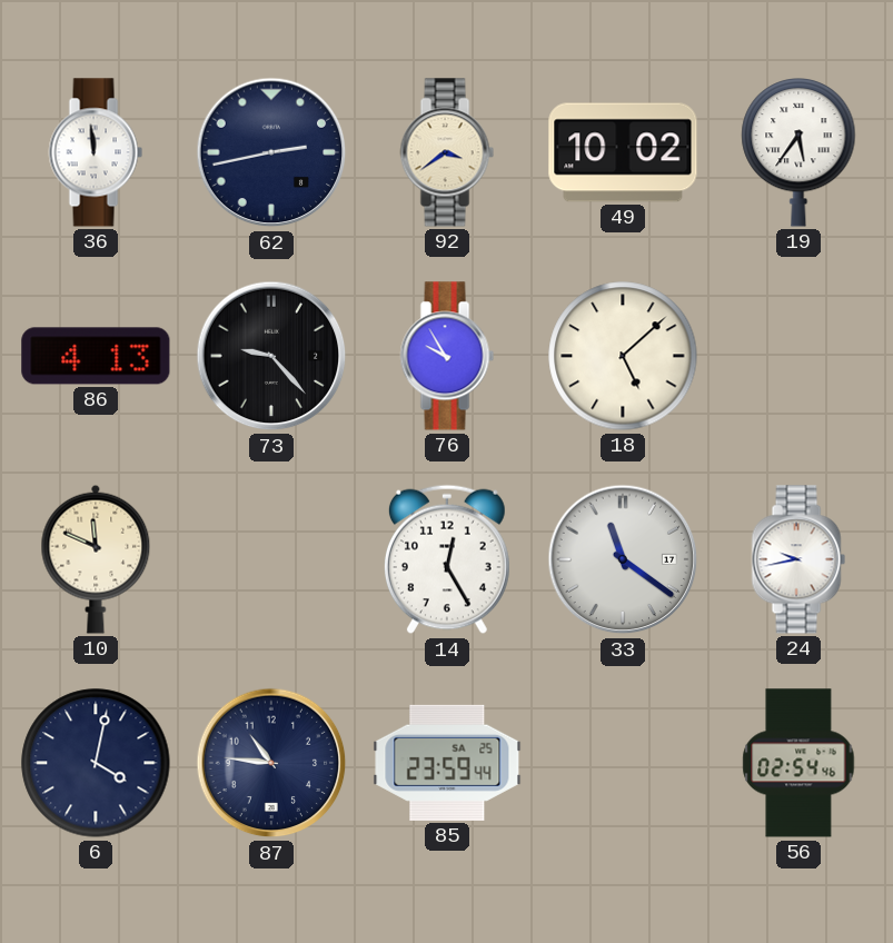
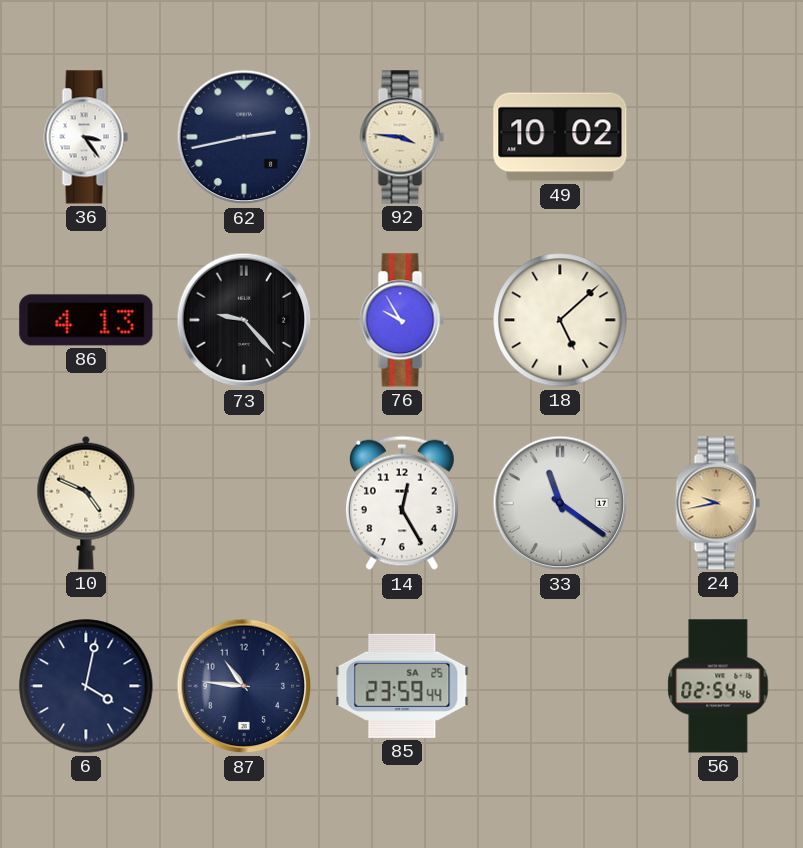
36: 11:59 -> 3:24
92: 3:39 -> 3:46
19: 5:36 -> none
10: 11:49 -> 4:49
24 dial: white -> champagne
